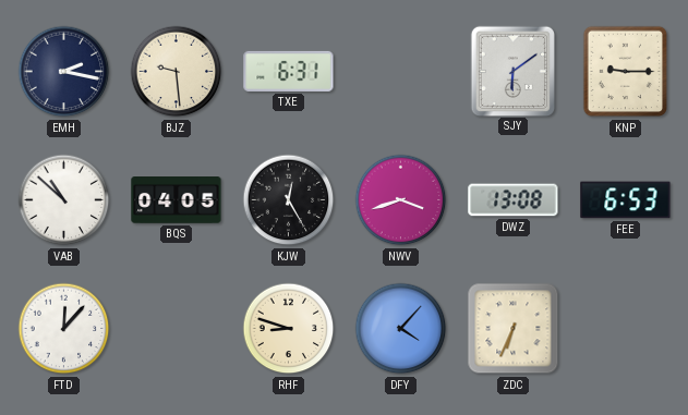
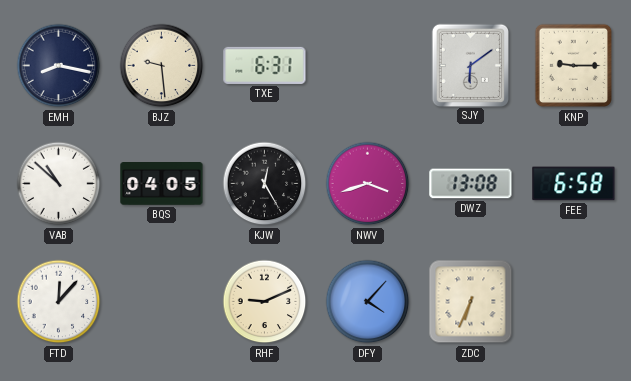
EMH: 2:17 -> 8:17
FEE: 6:53 -> 6:58
RHF: 8:48 -> 9:11
